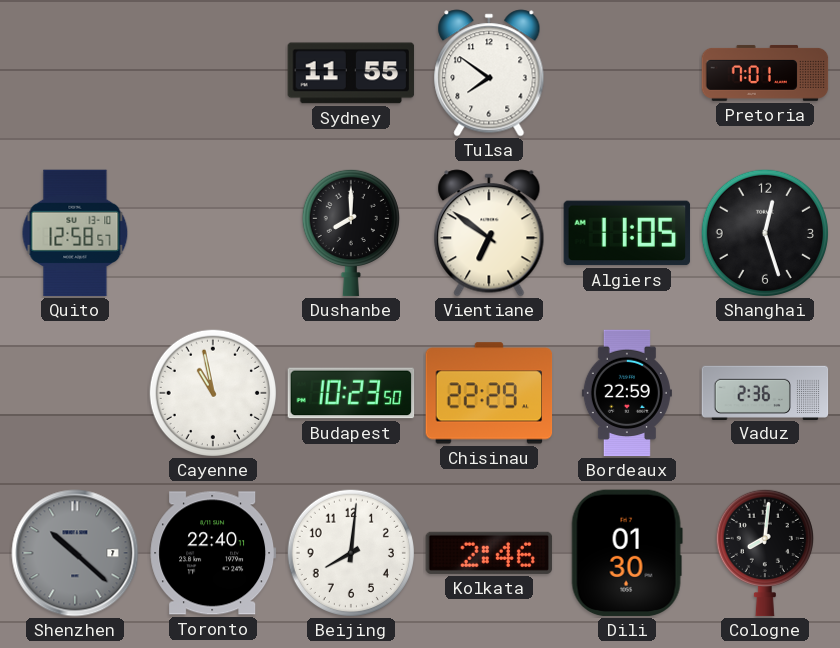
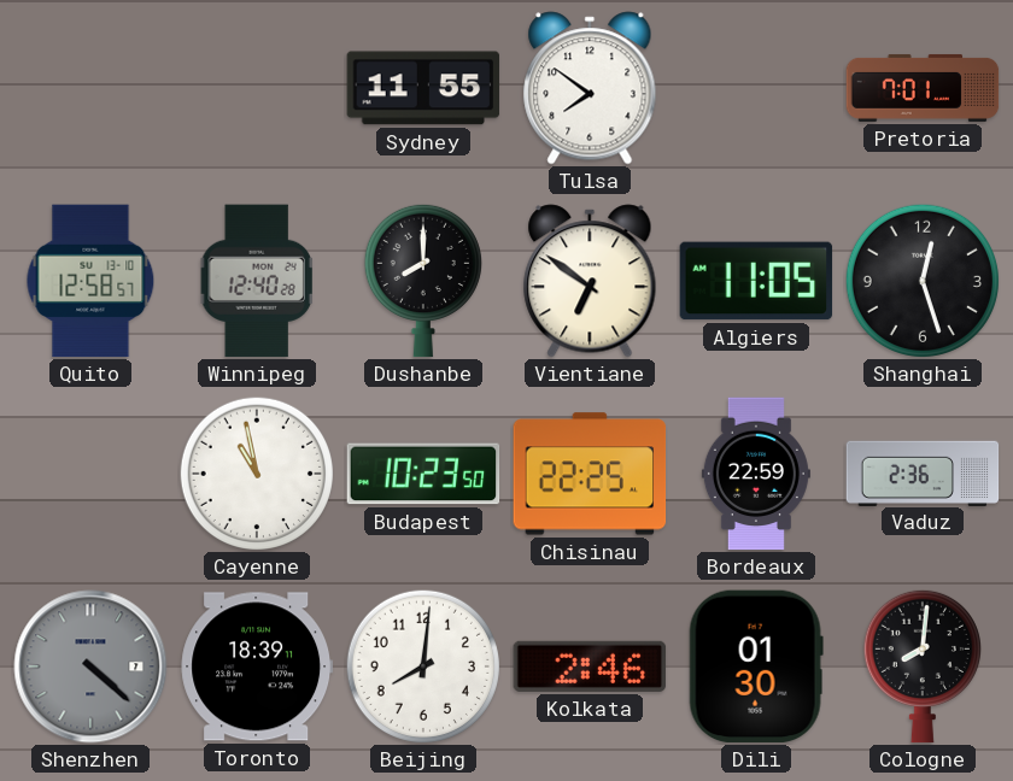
Winnipeg: none -> 12:40
Chisinau: 22:29 -> 22:25
Shenzhen: 10:22 -> 4:22
Toronto: 22:40 -> 18:39
